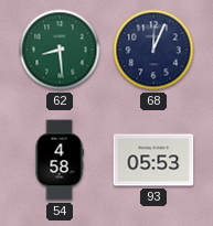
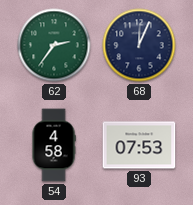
62: 8:29 -> 2:36
93: 05:53 -> 07:53
